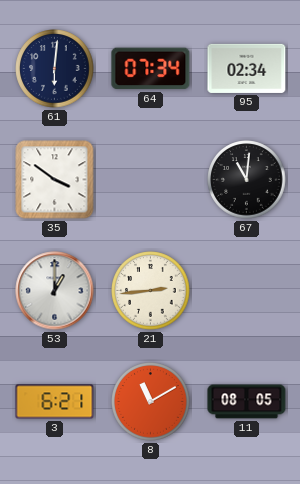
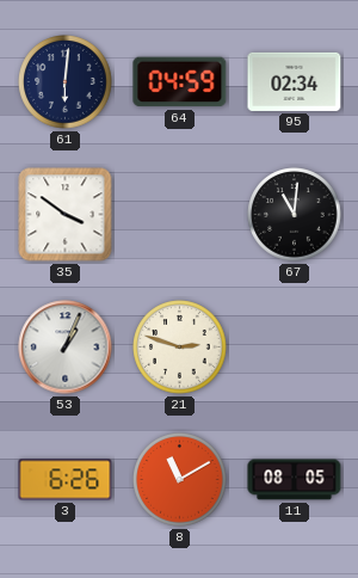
64: 07:34 -> 04:59
53: 1:00 -> 1:04
21: 2:44 -> 2:48
3: 6:21 -> 6:26
